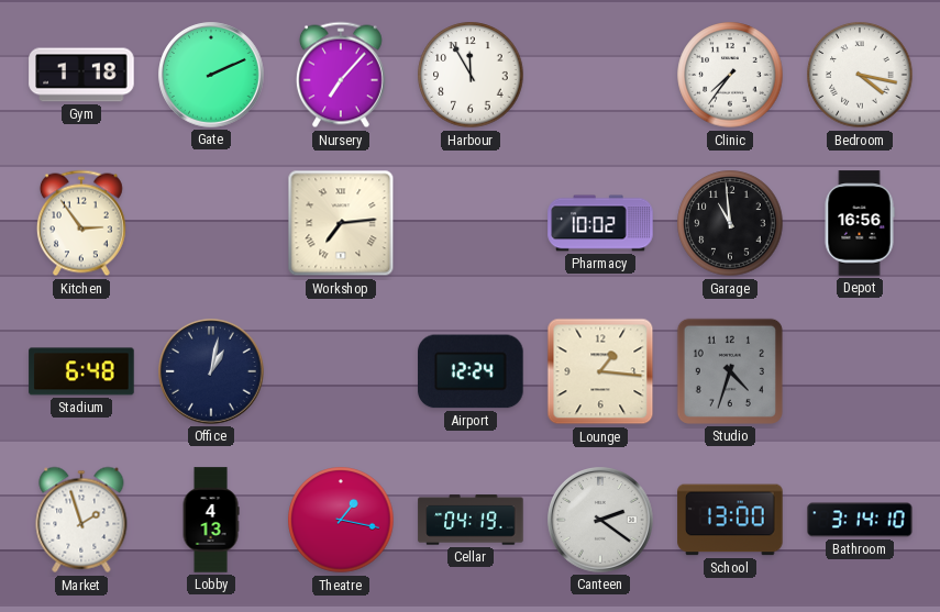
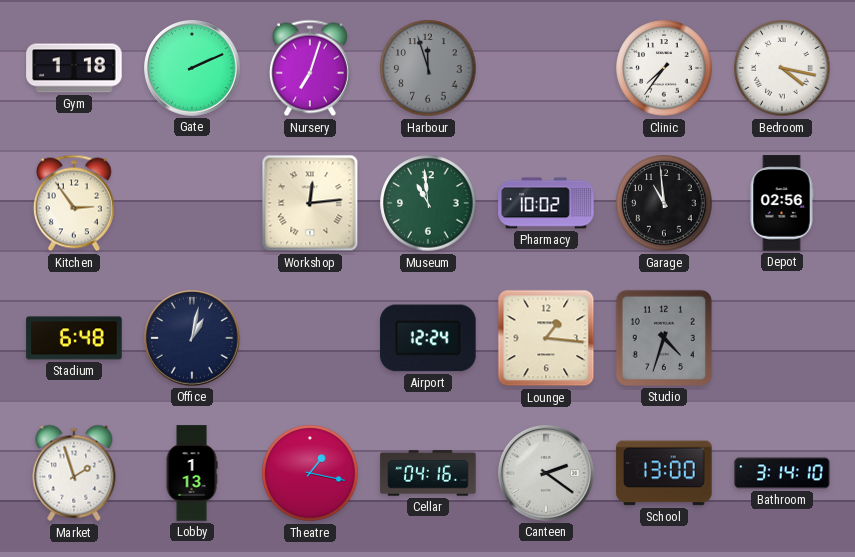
Nursery: 7:07 -> 7:03
Harbour: 11:55 -> 11:57
Harbour dial: white -> grey
Workshop: 7:14 -> 12:14
Museum: none -> 10:59
Depot: 16:56 -> 02:56
Lobby: 4:13 -> 1:13
Cellar: 04:19 -> 04:16
